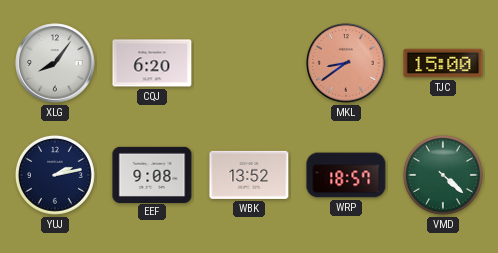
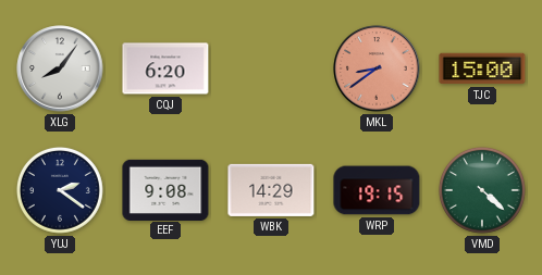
YUJ: 2:13 -> 2:21
WBK: 13:52 -> 14:29
WRP: 18:57 -> 19:15
